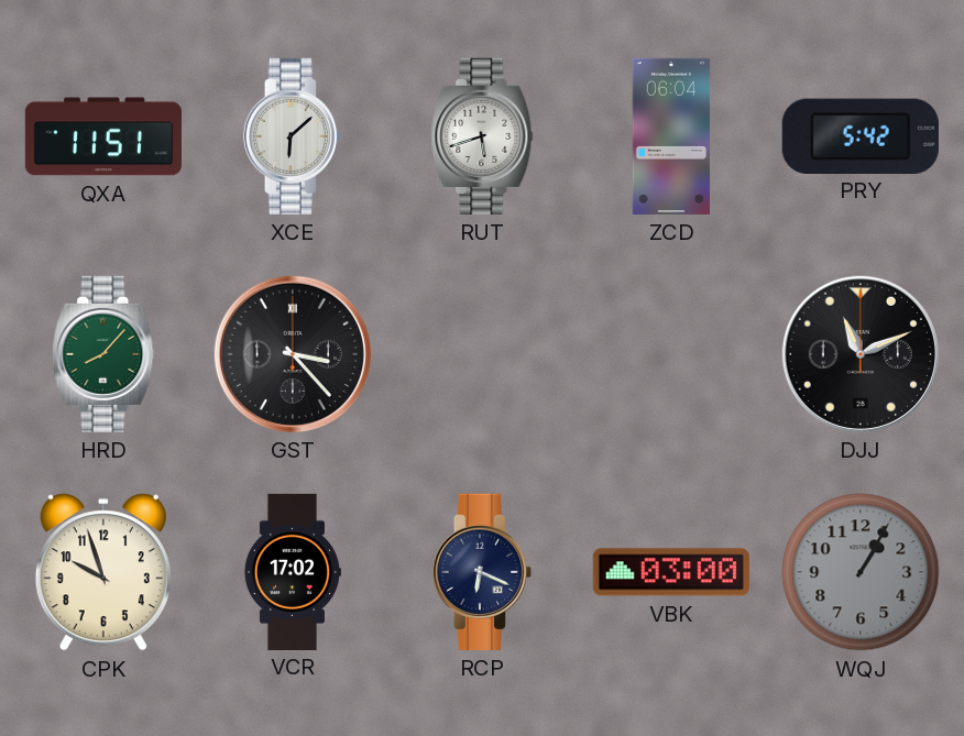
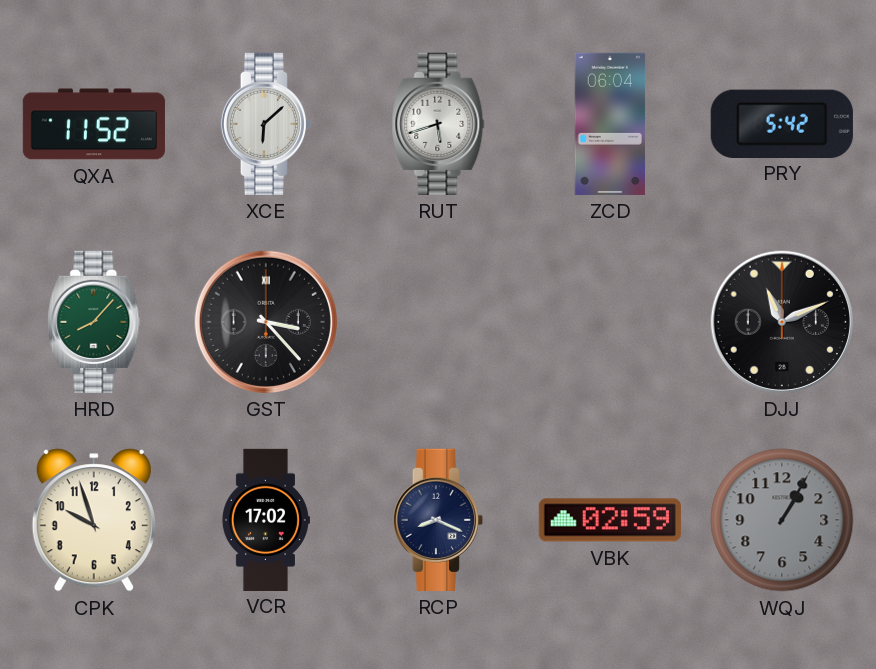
QXA: 11:51 -> 11:52
RCP: 6:19 -> 8:19
VBK: 03:00 -> 02:59
